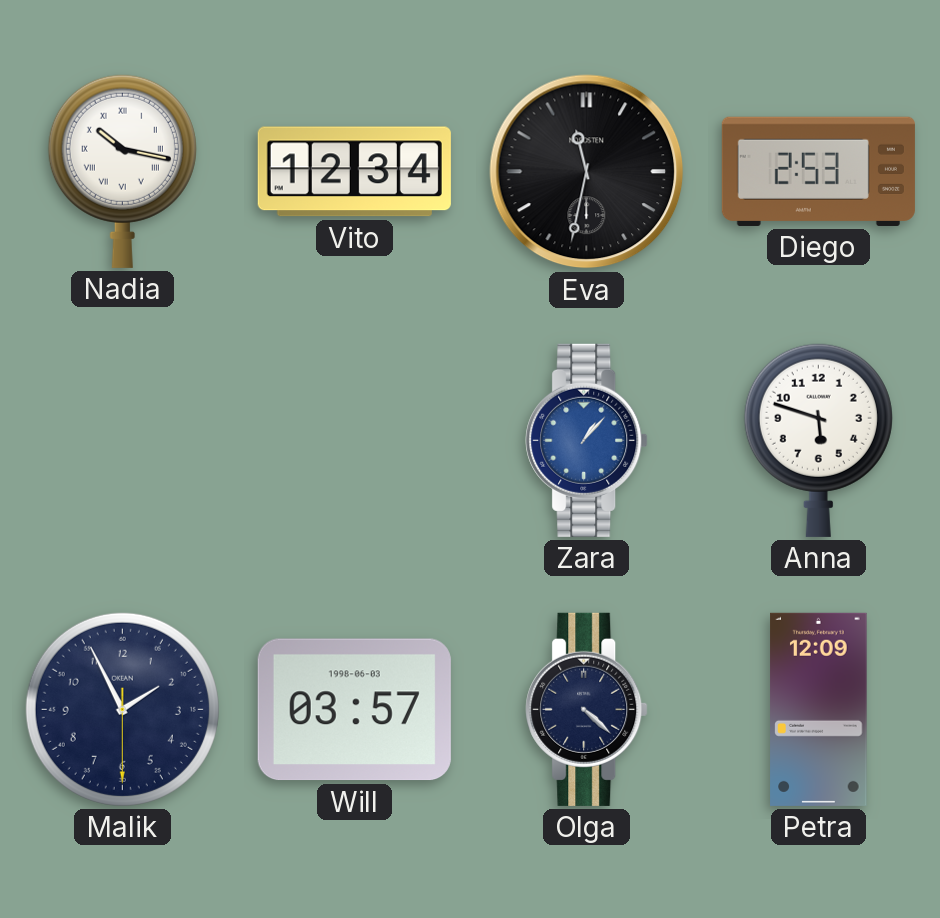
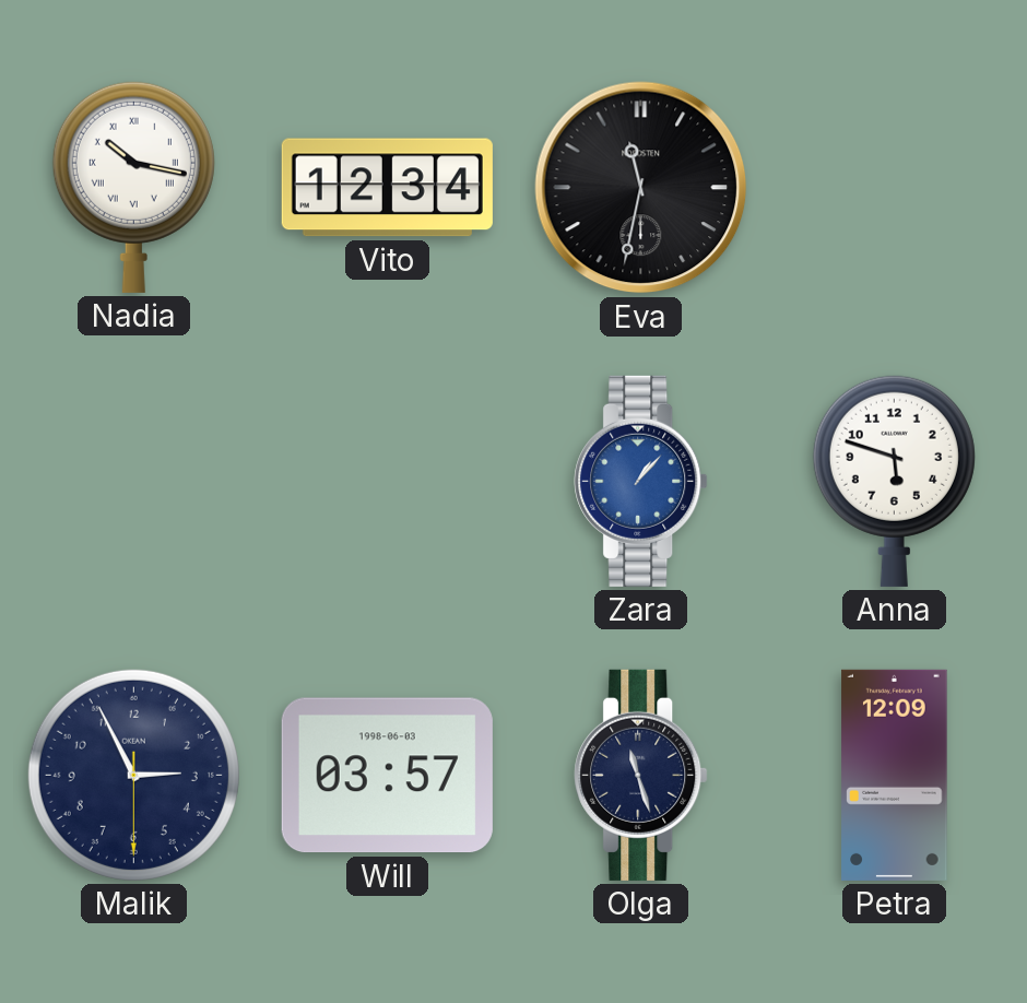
Diego: 2:53 -> none
Malik: 1:55 -> 2:55
Olga: 4:22 -> 11:27
